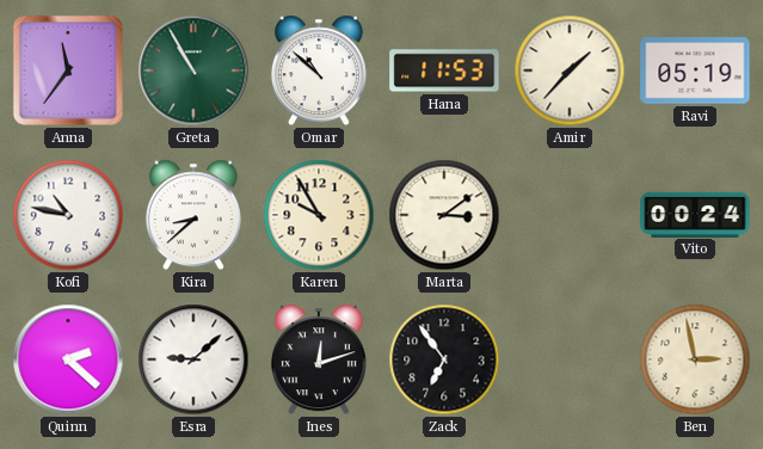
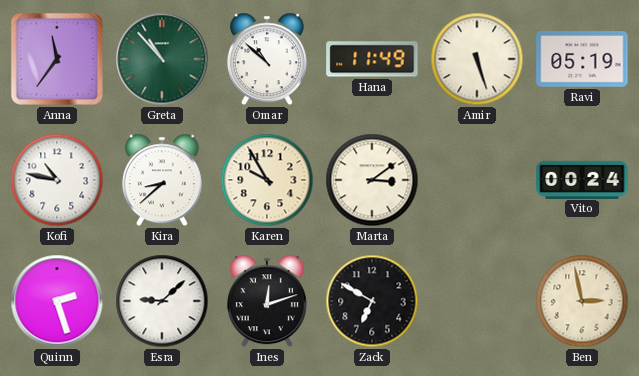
Greta: 10:55 -> 10:53
Hana: 11:53 -> 11:49
Amir: 1:37 -> 5:27
Quinn: 2:22 -> 2:27
Zack: 6:54 -> 6:50
